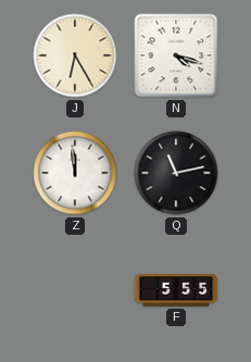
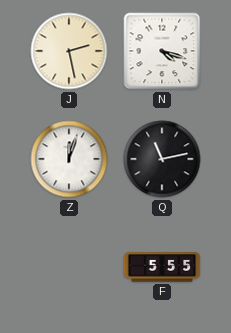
J: 6:25 -> 2:28
Z: 11:59 -> 12:03
